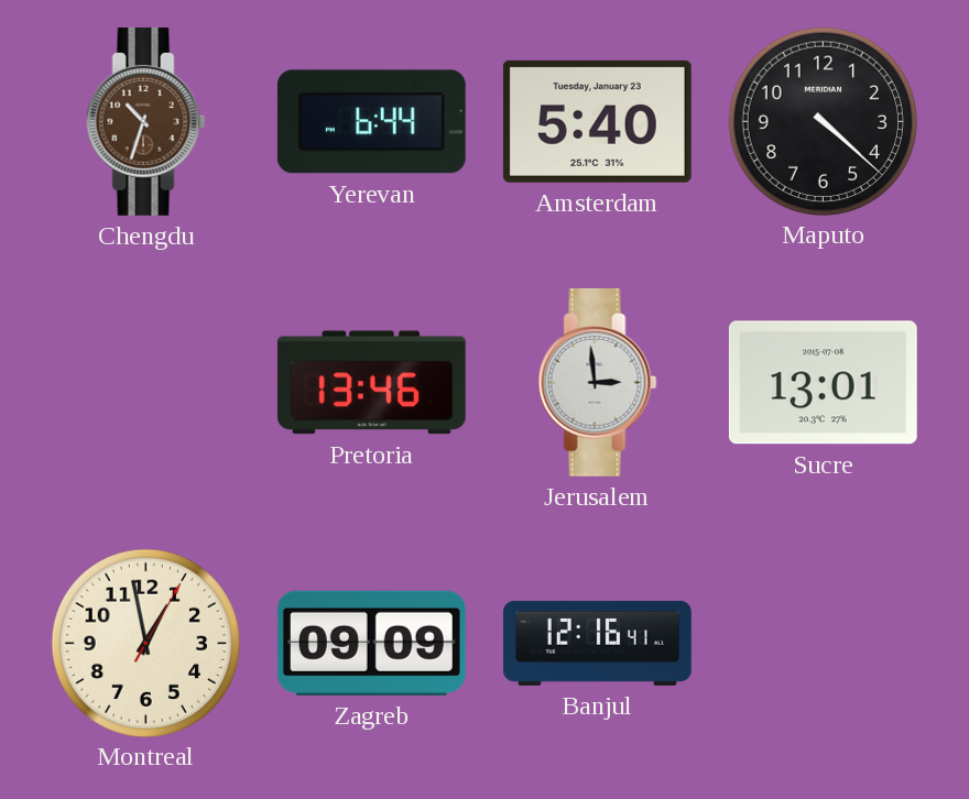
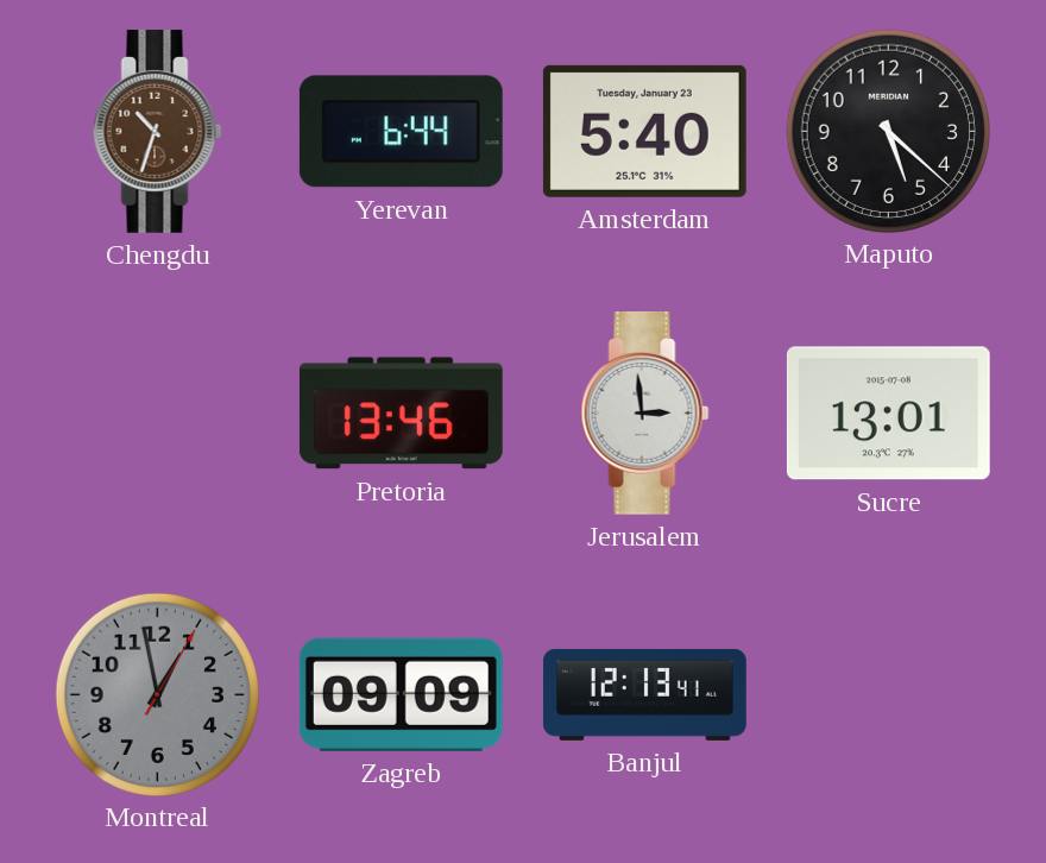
Maputo: 4:22 -> 5:22
Montreal dial: cream -> grey
Banjul: 12:16 -> 12:13
